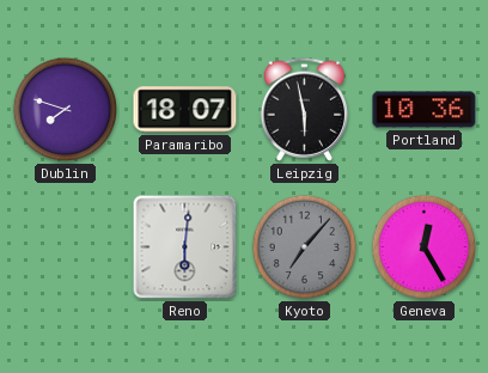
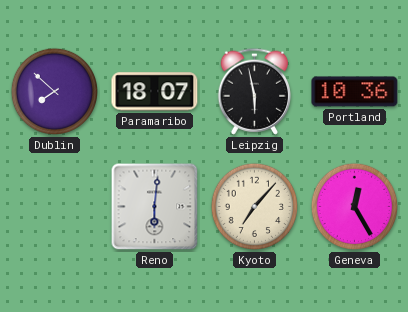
Dublin: 7:48 -> 7:52
Kyoto dial: grey -> cream
